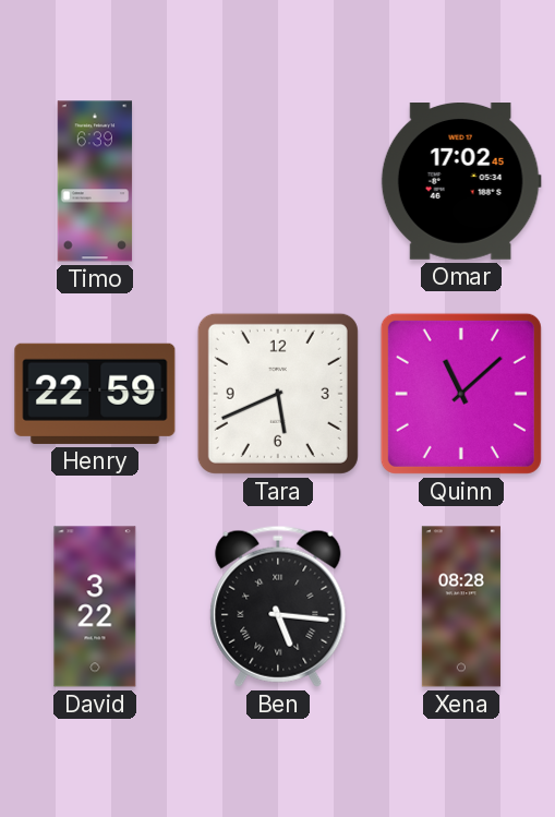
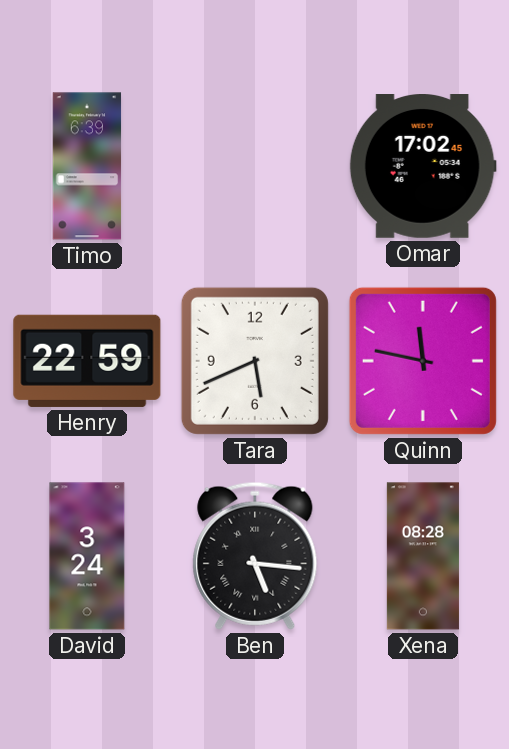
Quinn: 11:08 -> 11:47
David: 3:22 -> 3:24
